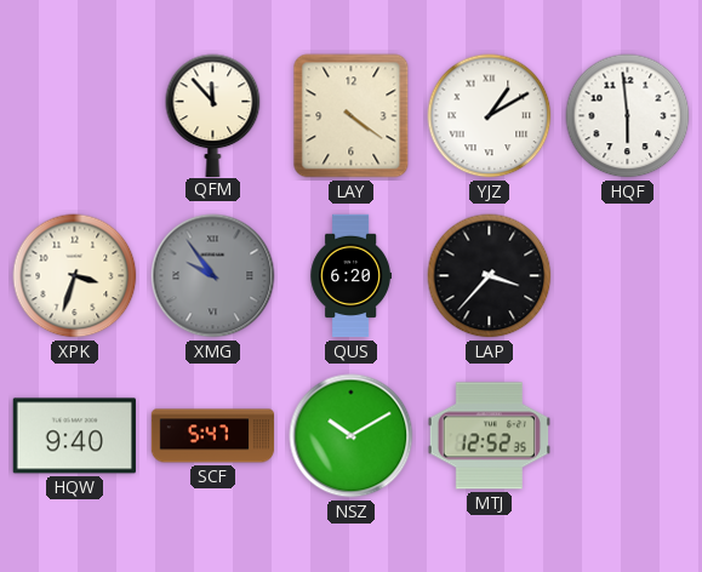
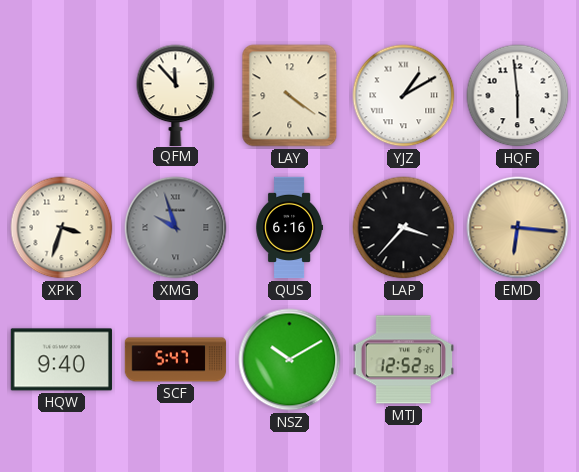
XMG: 9:54 -> 9:57
QUS: 6:20 -> 6:16
EMD: none -> 6:16
